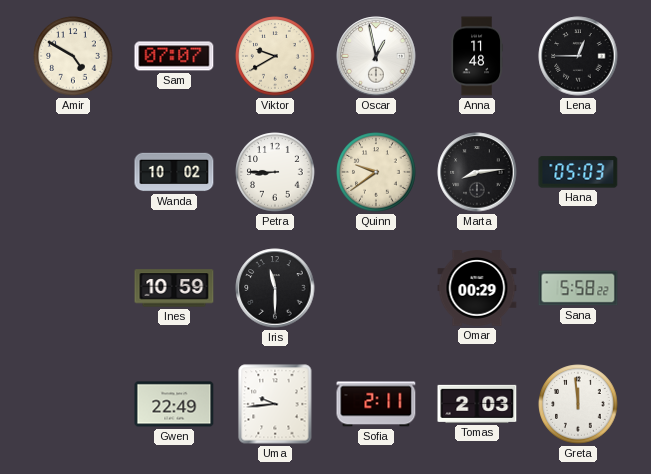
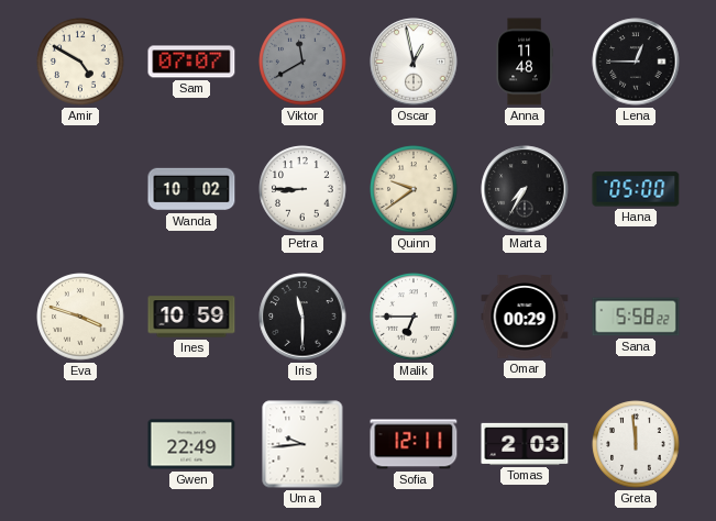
Viktor: 9:40 -> 11:40
Viktor dial: cream -> grey
Marta: 8:14 -> 7:35
Hana: 05:03 -> 05:00
Eva: none -> 3:48
Malik: none -> 6:45
Sofia: 2:11 -> 12:11
